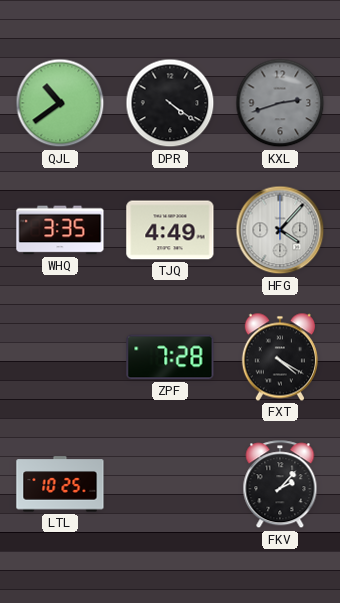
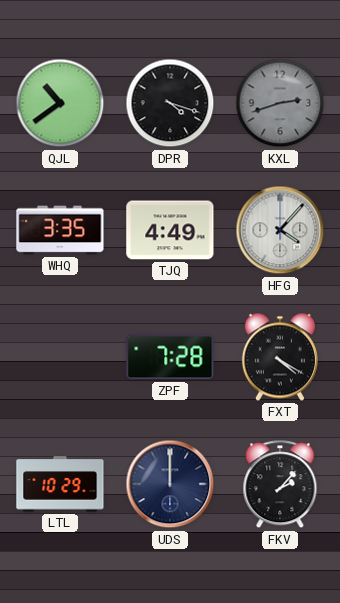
DPR: 4:21 -> 4:18
LTL: 10:25 -> 10:29
UDS: none -> 12:00
